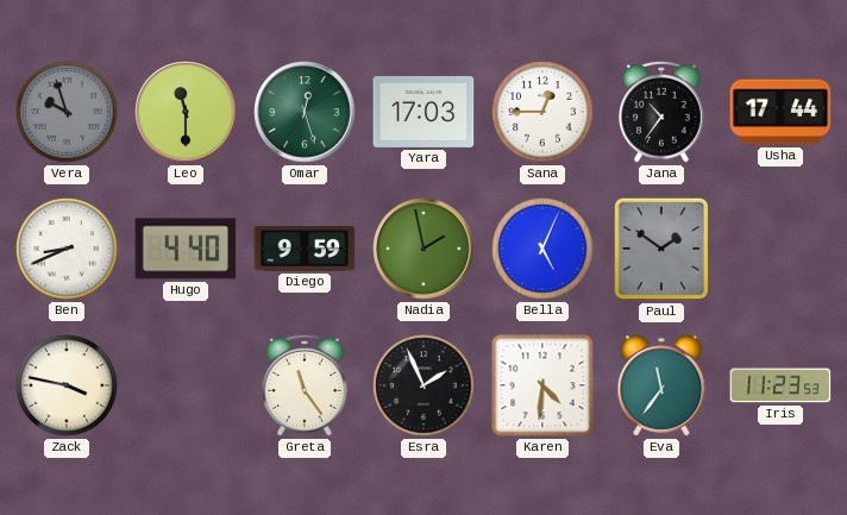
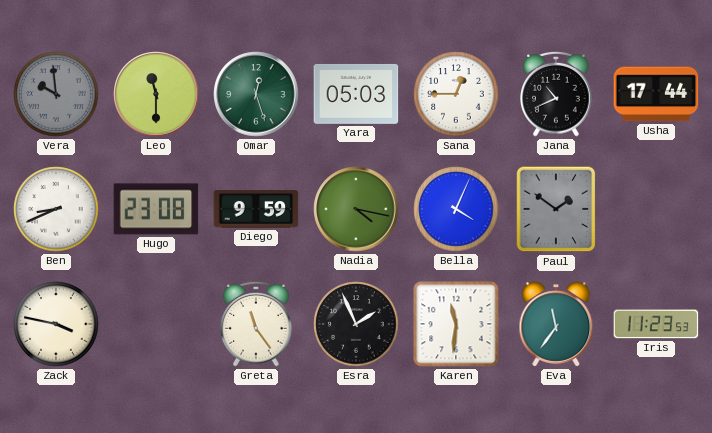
Vera: 9:57 -> 9:59
Yara: 17:03 -> 05:03
Jana: 10:36 -> 10:41
Hugo: 4:40 -> 23:08
Nadia: 1:58 -> 4:17
Bella: 5:04 -> 4:04
Karen: 4:31 -> 11:31
